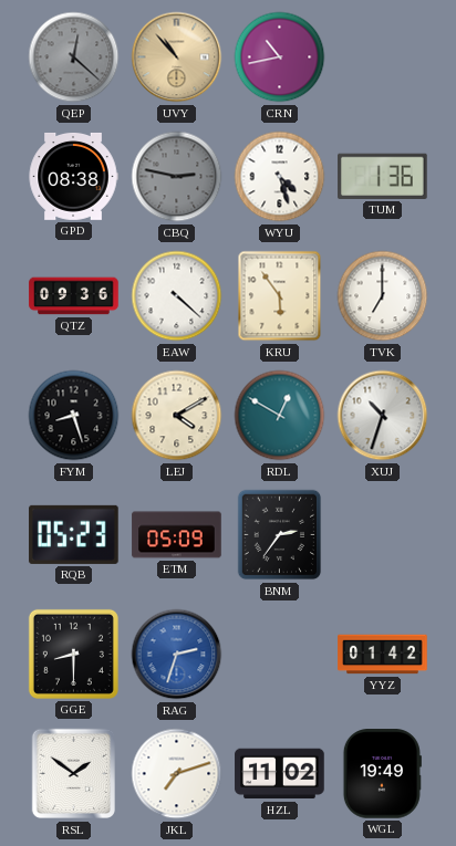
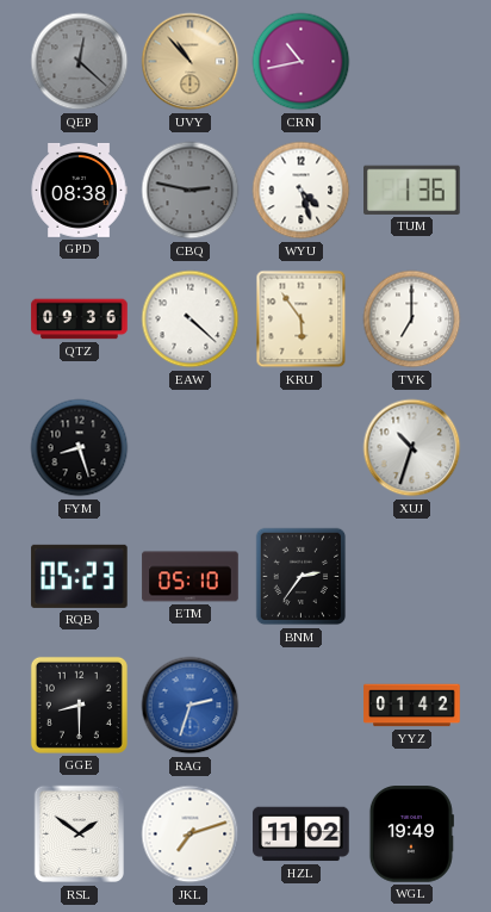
LEJ: 4:10 -> none
RDL: 12:50 -> none
ETM: 05:09 -> 05:10
